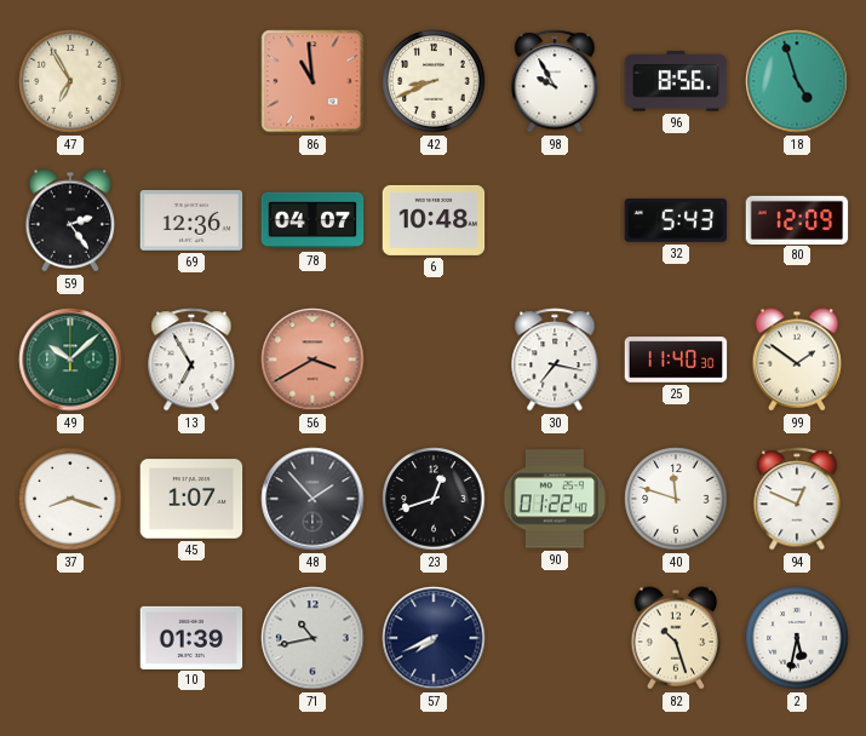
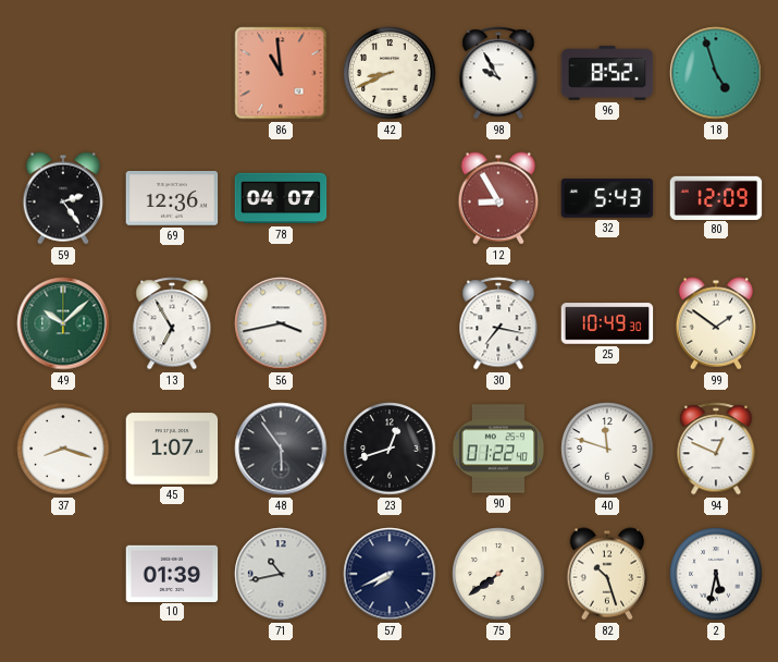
47: 6:55 -> none
96: 8:56 -> 8:52
6: 10:48 -> none
12: none -> 8:55
56: 3:40 -> 3:43
56 dial: salmon -> white
25: 11:40 -> 10:49
48: 1:53 -> 5:54
75: none -> 7:39
